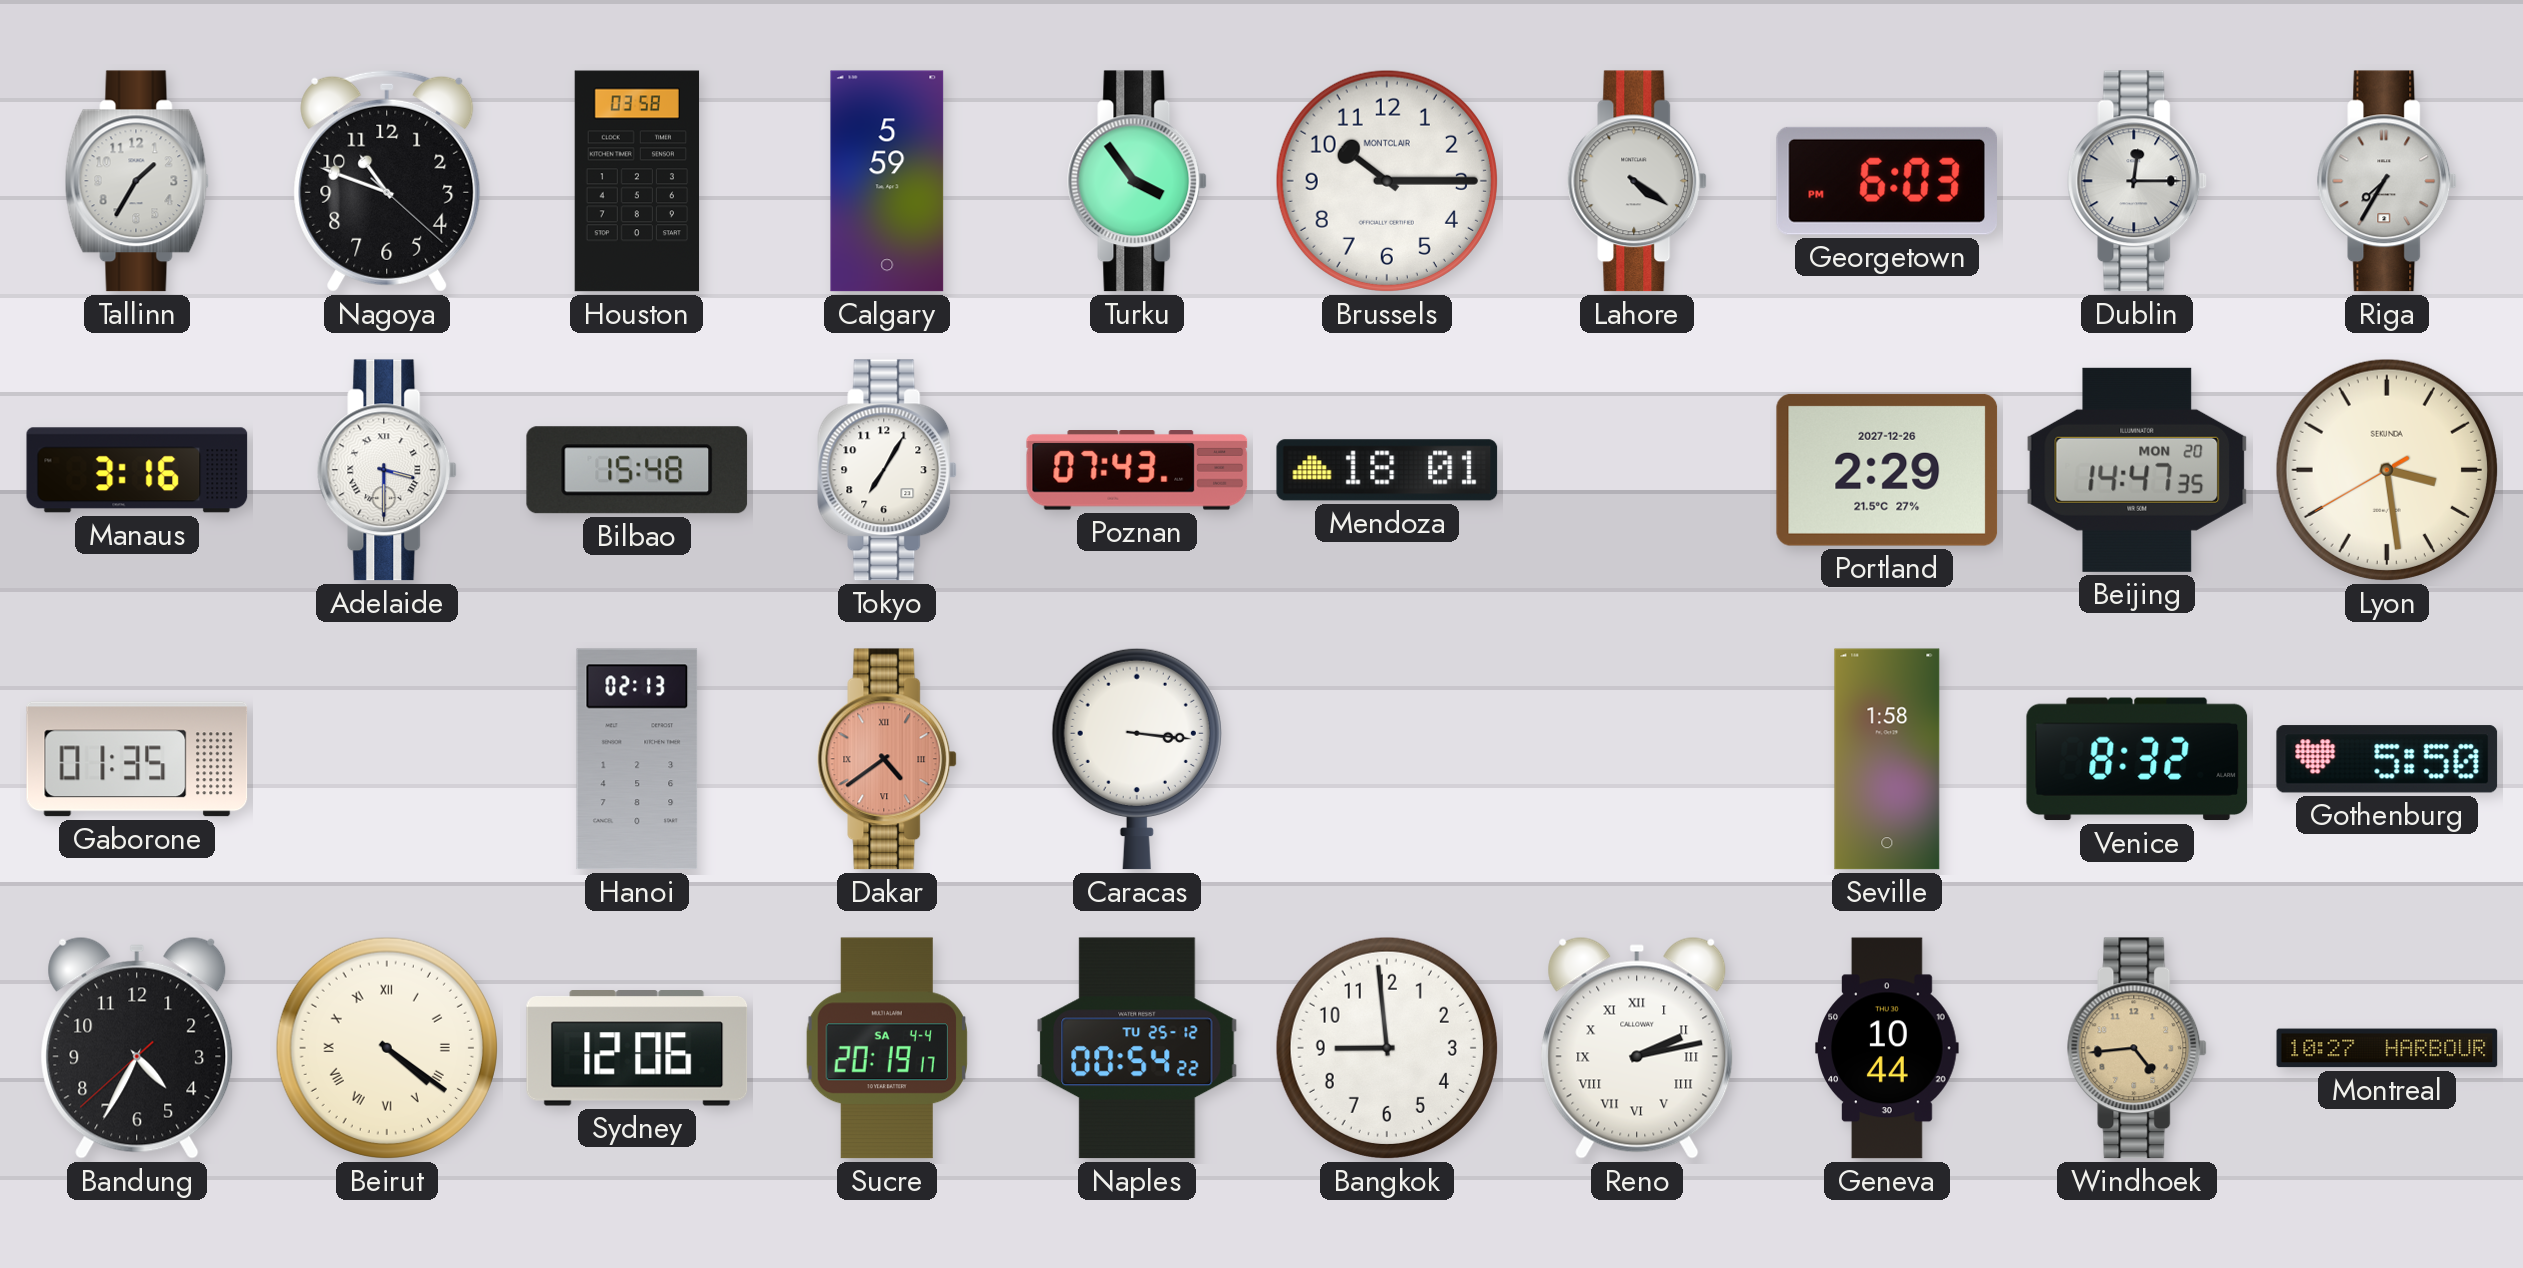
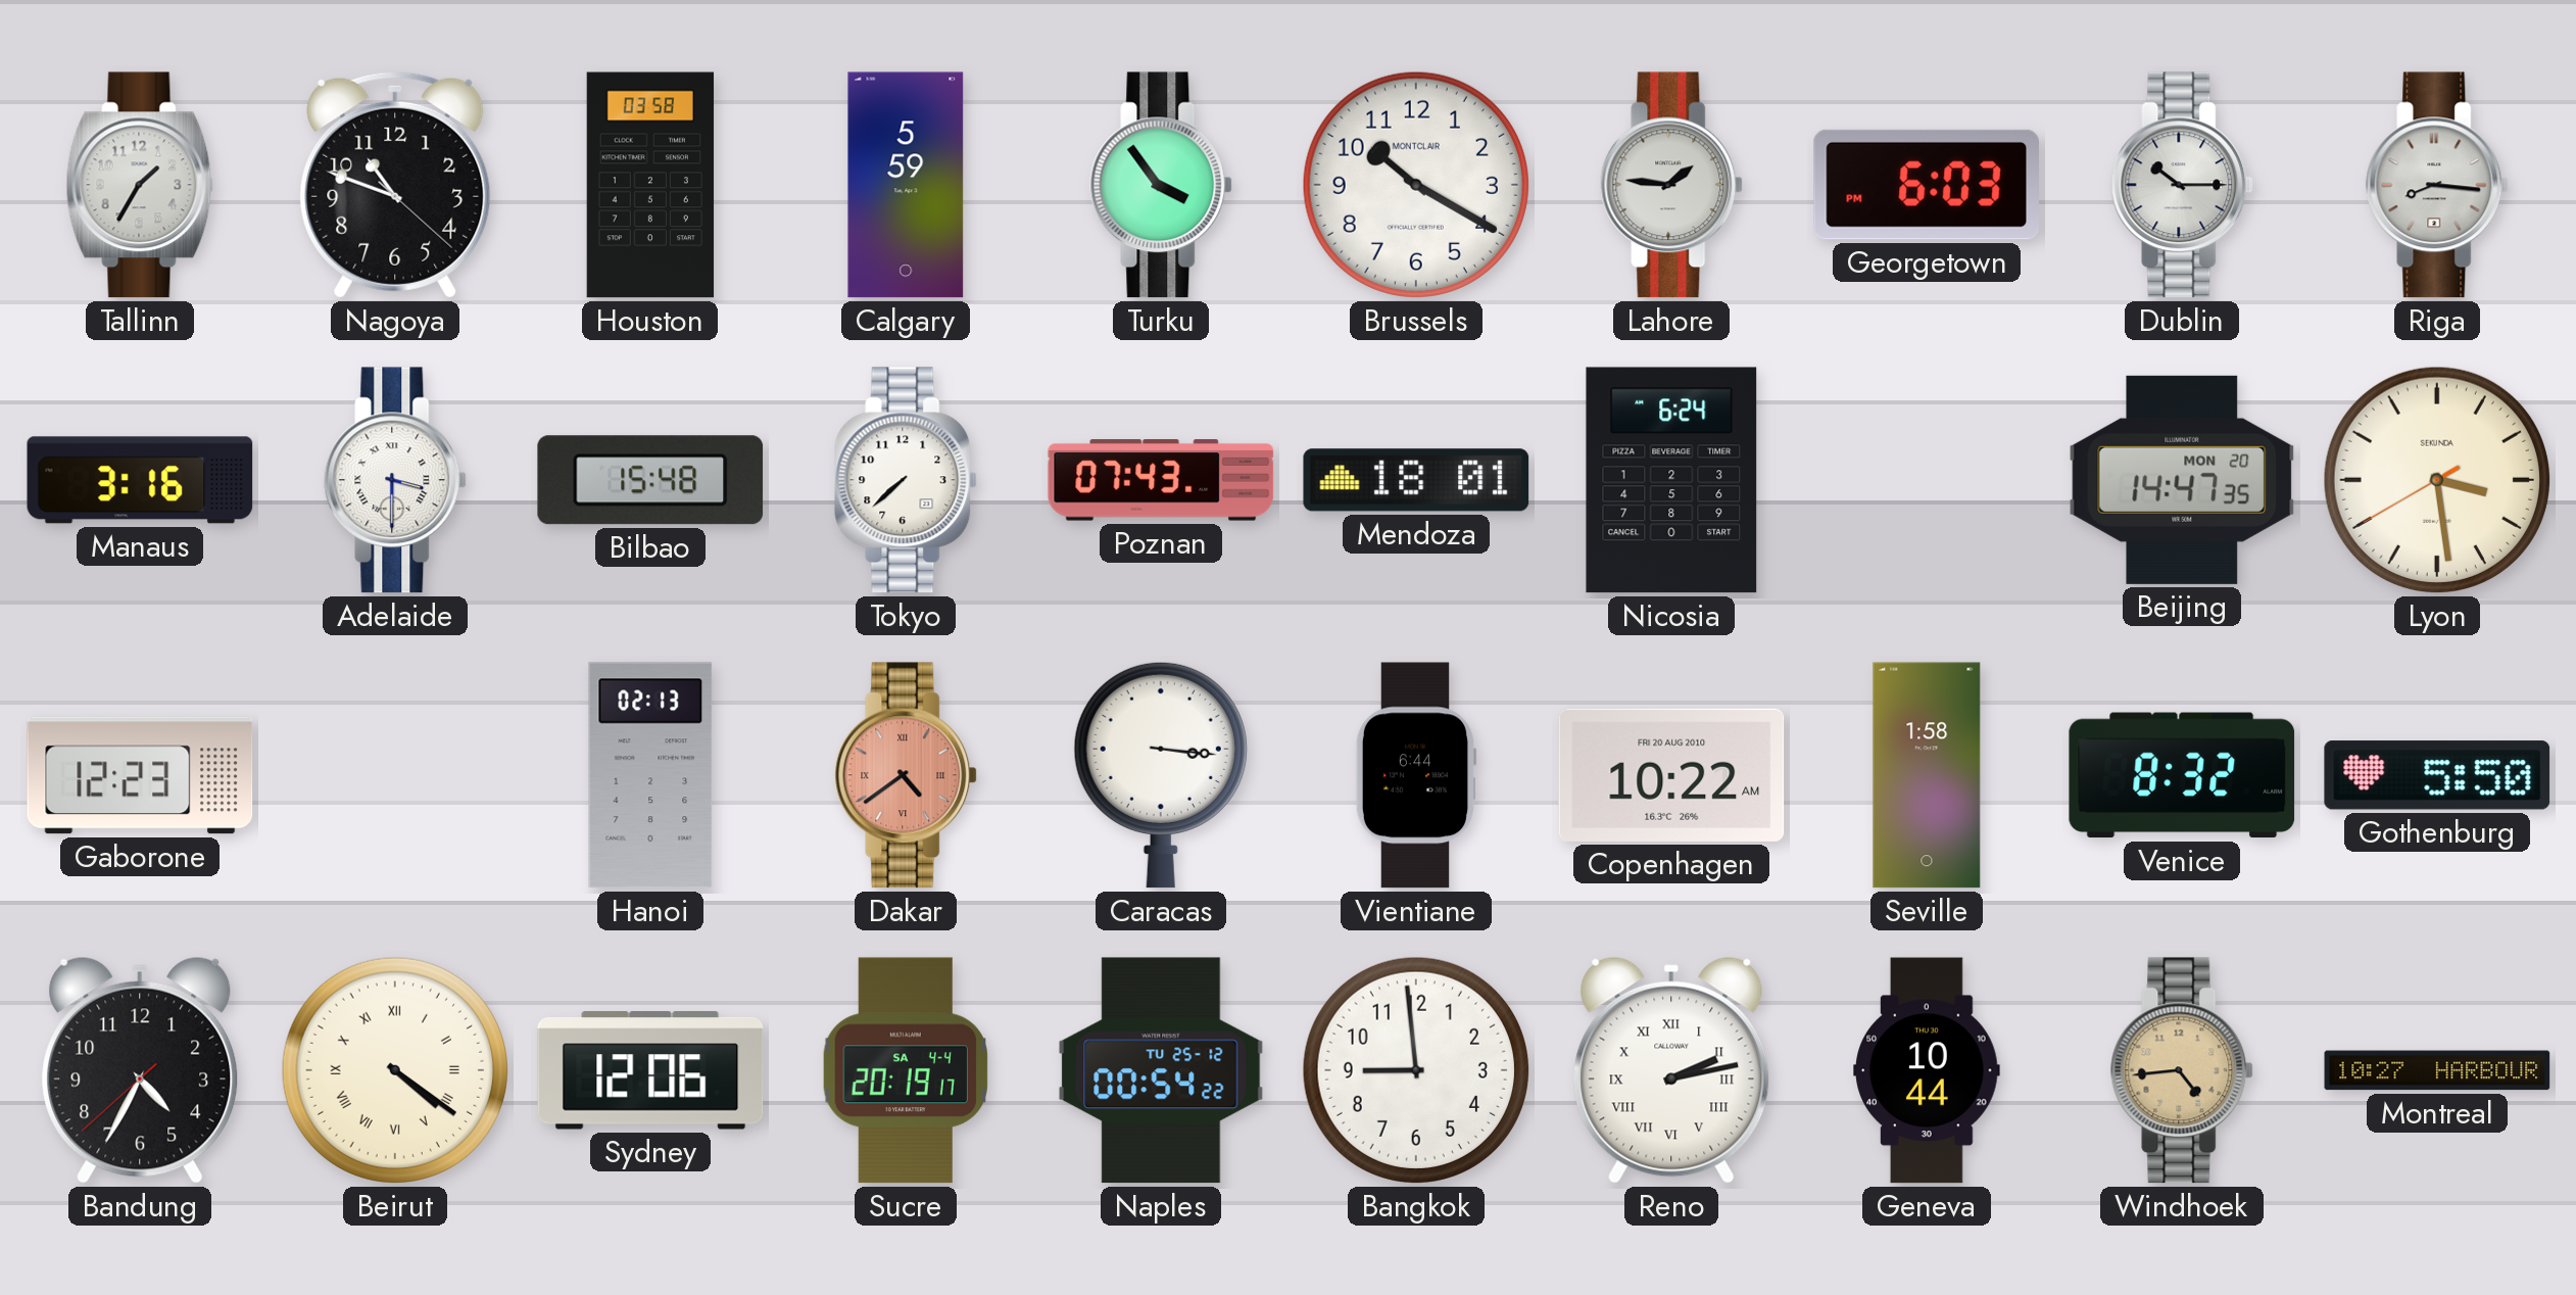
Brussels: 10:15 -> 10:20
Lahore: 4:21 -> 1:46
Dublin: 12:15 -> 10:15
Riga: 7:35 -> 8:16
Tokyo: 7:05 -> 7:38
Nicosia: none -> 6:24
Portland: 2:29 -> none
Gaborone: 01:35 -> 12:23
Vientiane: none -> 6:44
Copenhagen: none -> 10:22
